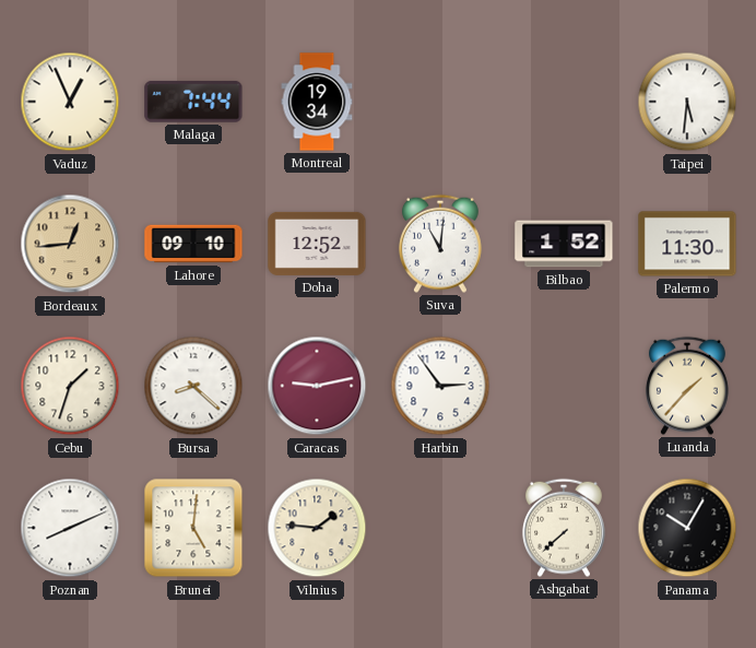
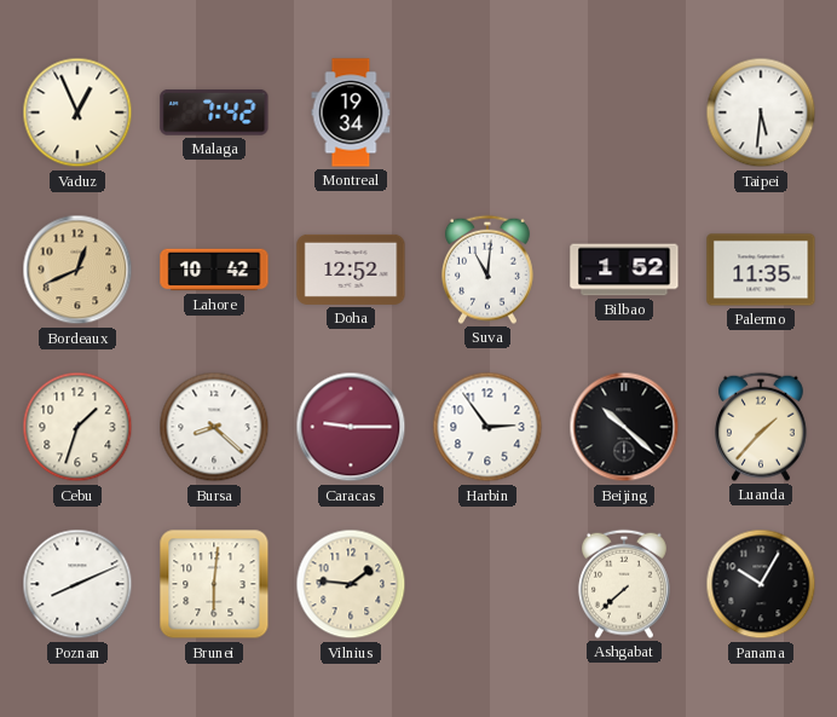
Malaga: 7:44 -> 7:42
Bordeaux: 12:44 -> 12:41
Lahore: 09:10 -> 10:42
Palermo: 11:30 -> 11:35
Caracas: 9:13 -> 9:15
Beijing: none -> 10:22
Brunei: 5:01 -> 6:01
